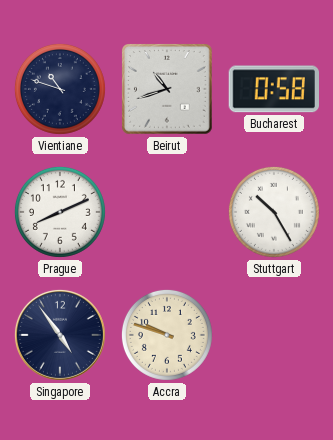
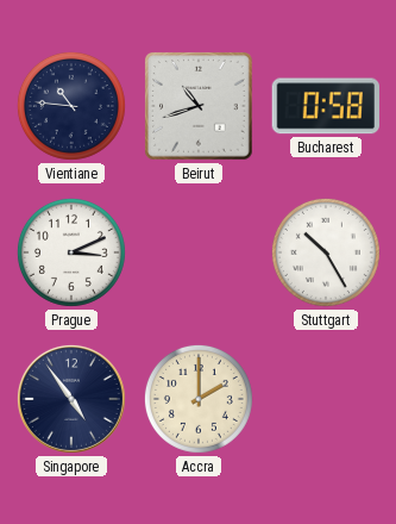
Vientiane: 10:48 -> 10:46
Prague: 8:11 -> 3:11
Accra: 9:48 -> 2:00
